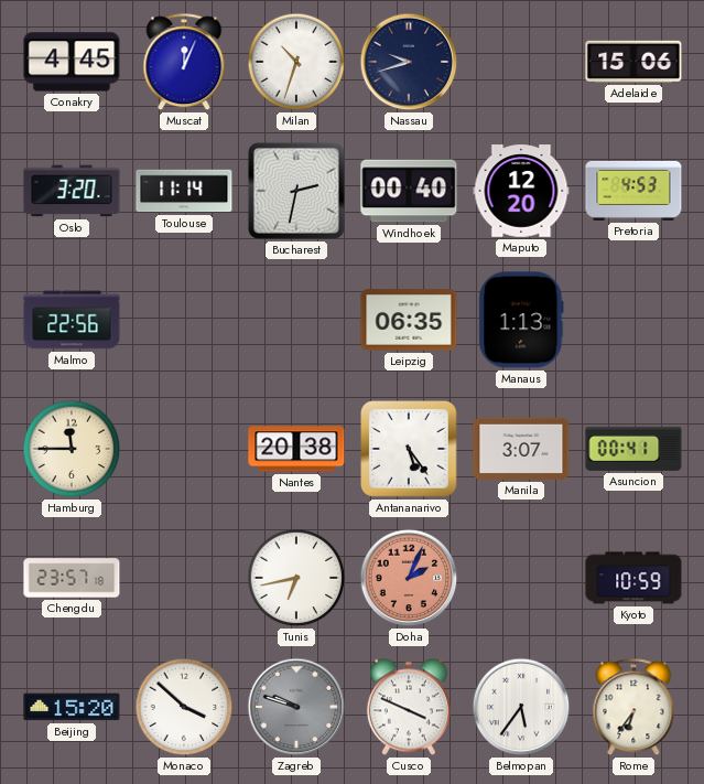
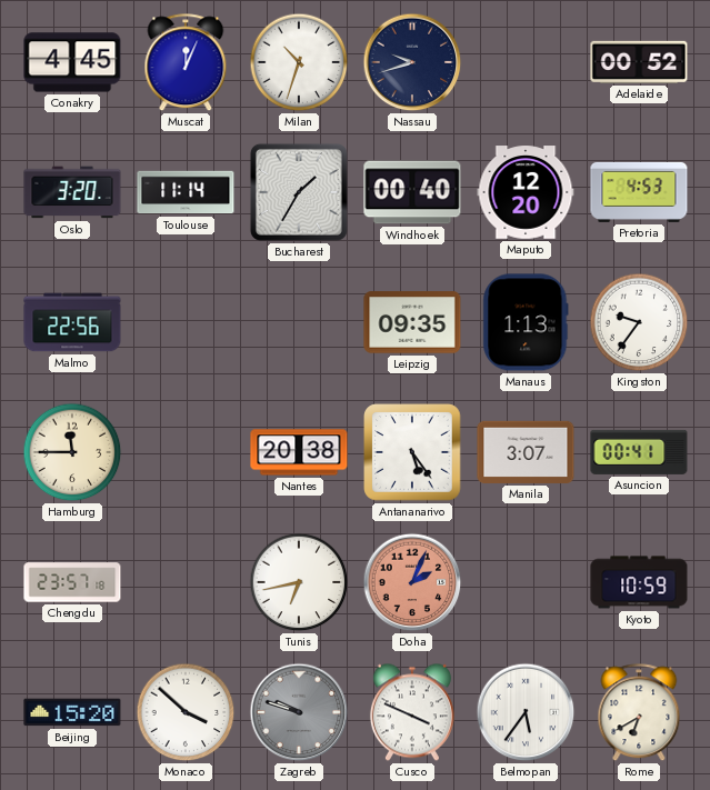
Adelaide: 15:06 -> 00:52
Bucharest: 2:32 -> 1:35
Leipzig: 06:35 -> 09:35
Kingston: none -> 9:36
Rome: 6:36 -> 6:40
